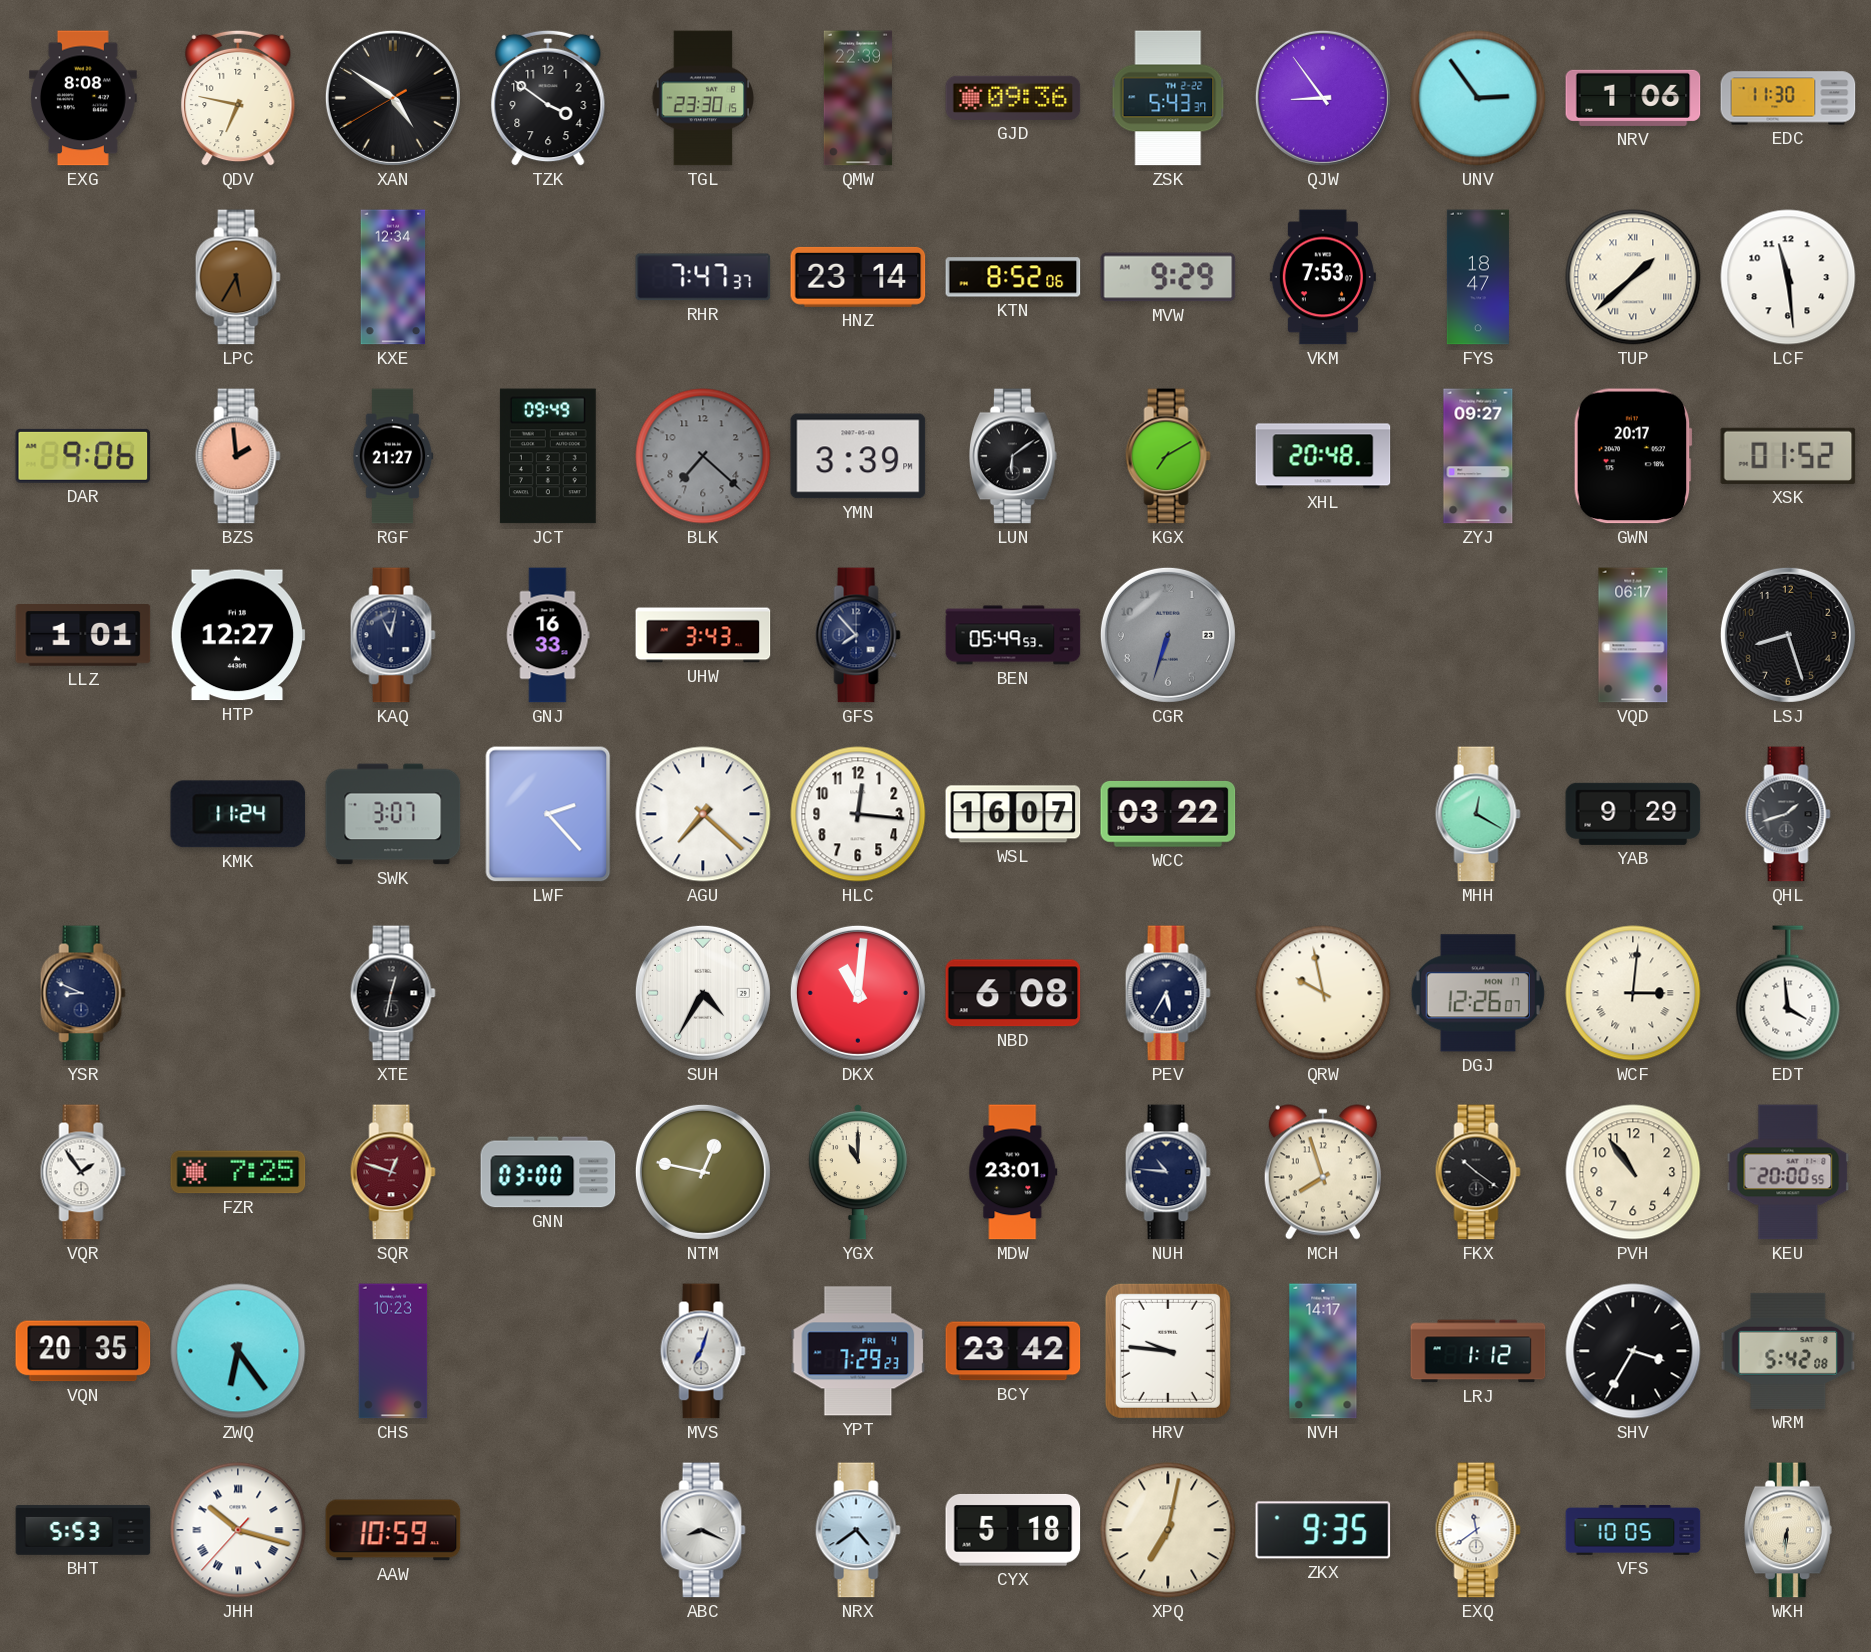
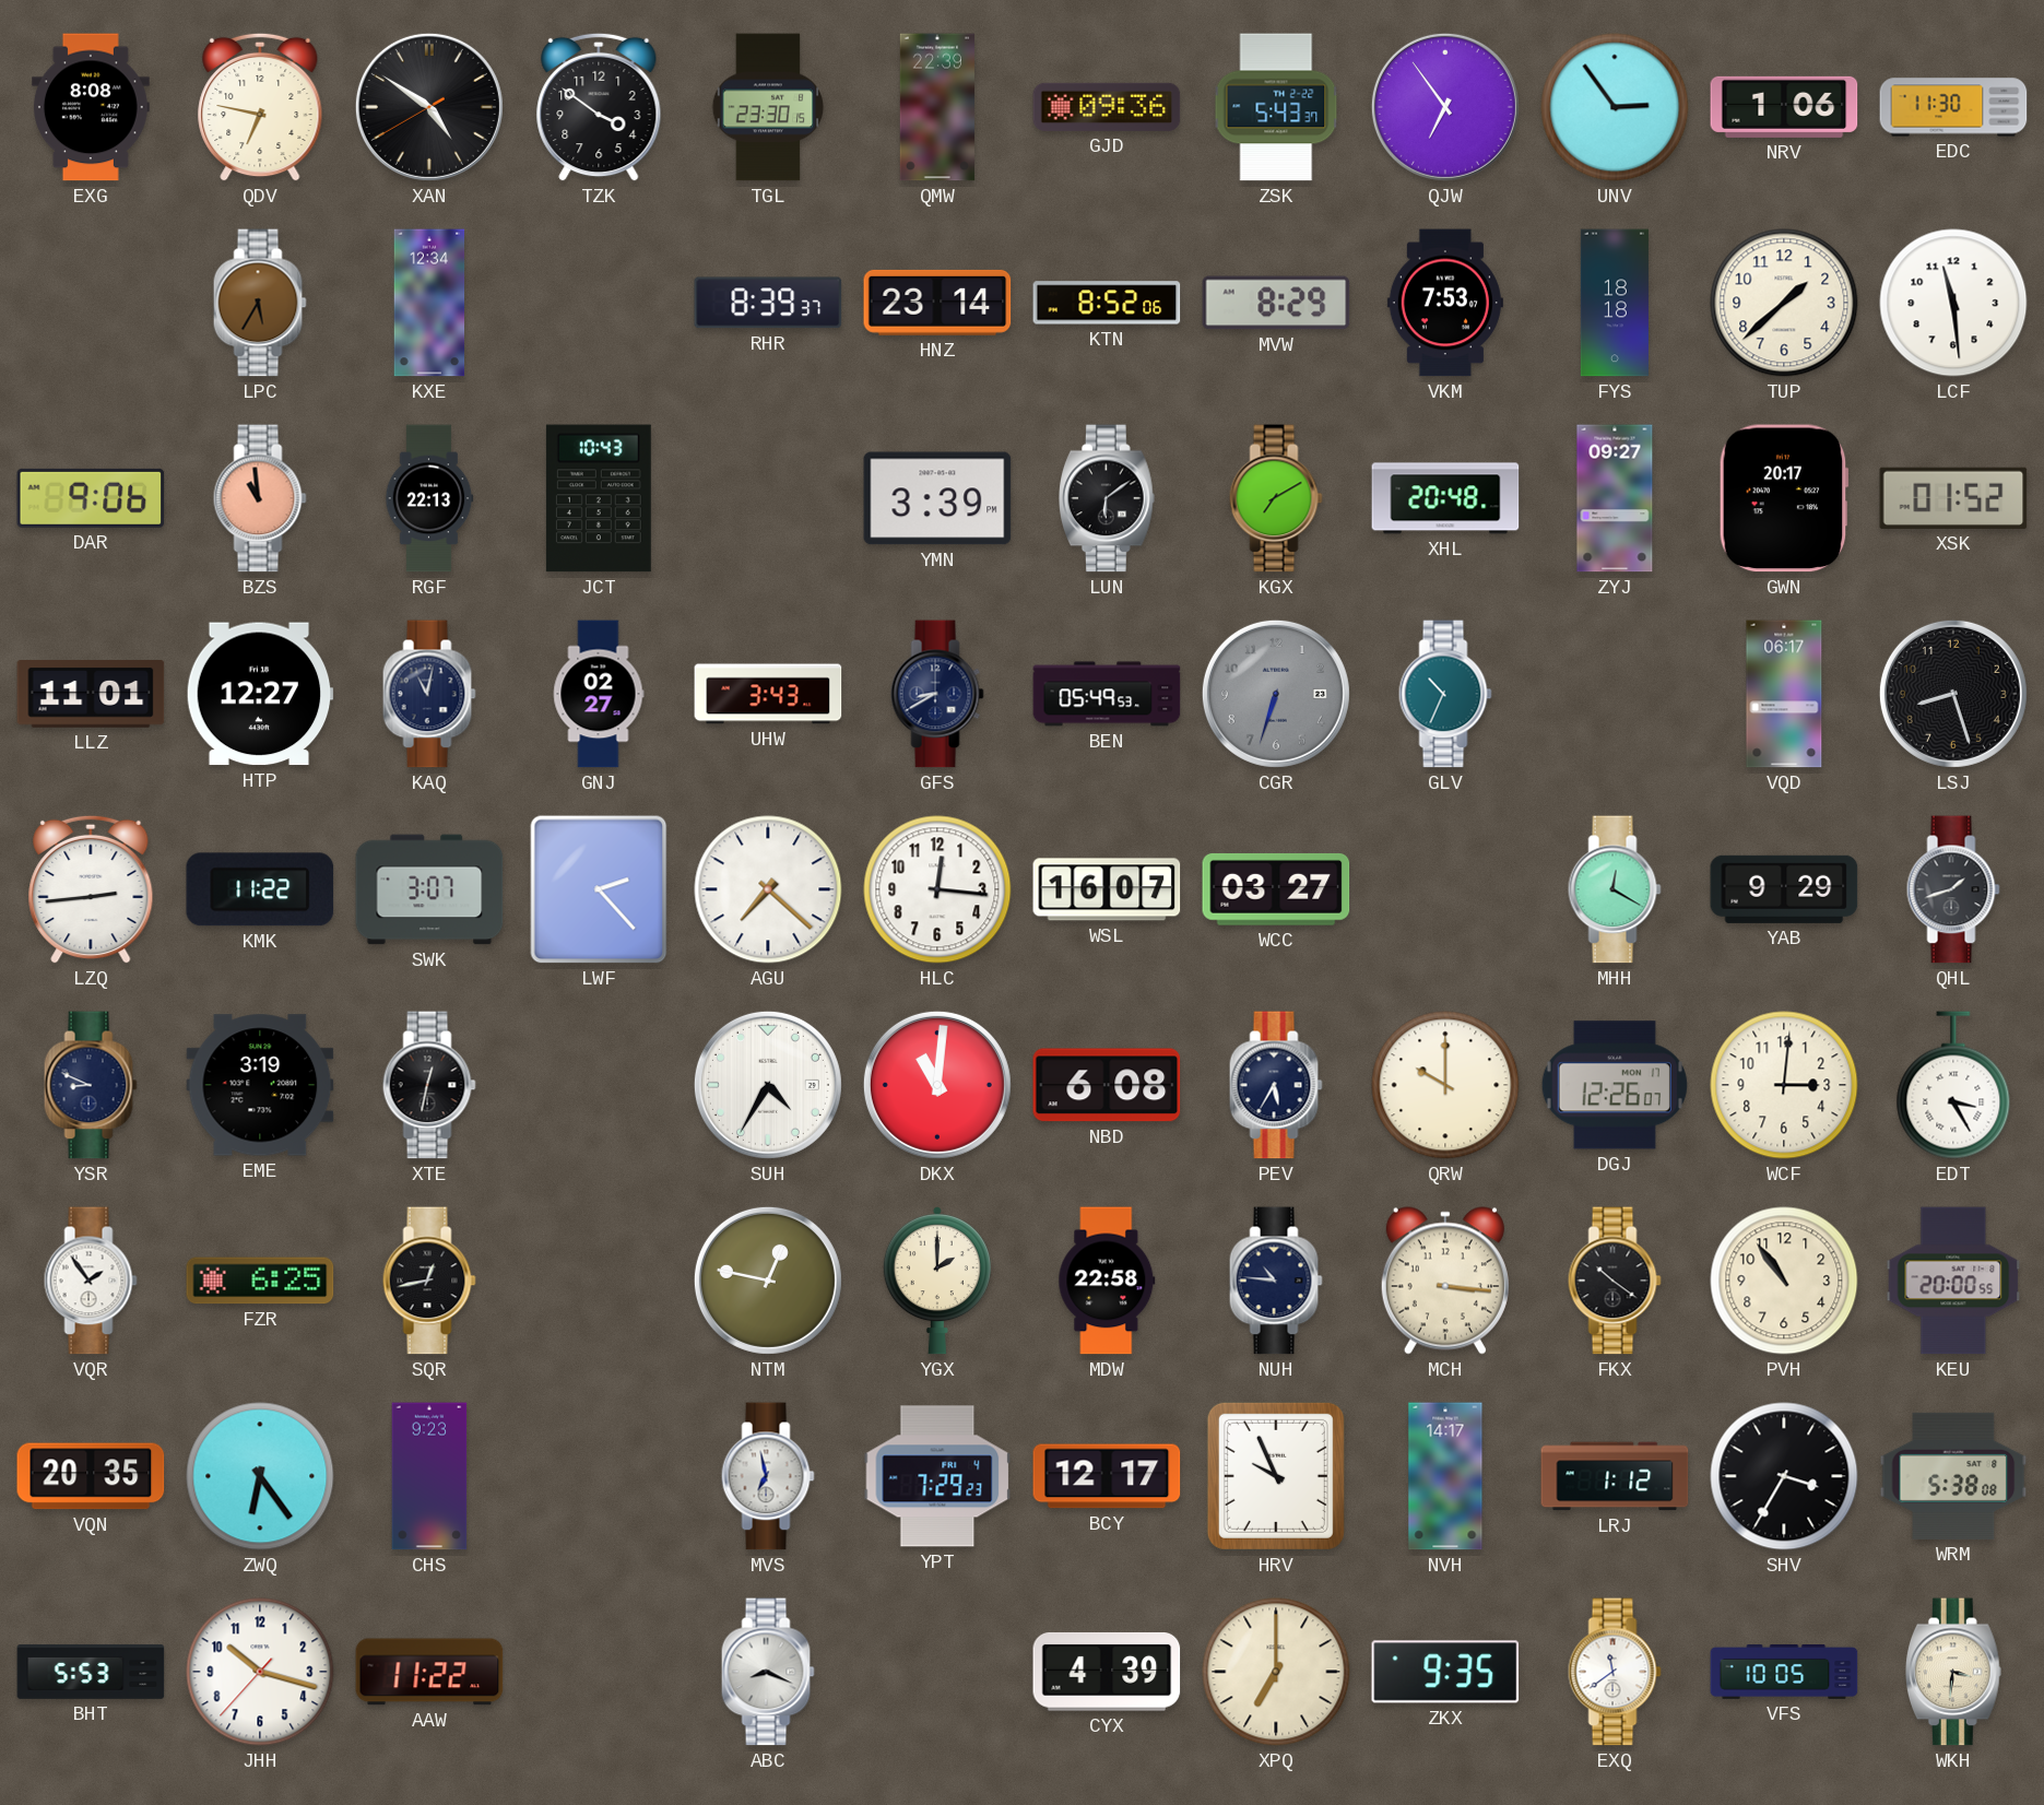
QJW: 8:54 -> 6:54
RHR: 7:47 -> 8:39
MVW: 9:29 -> 8:29
FYS: 18:47 -> 18:18
TUP numerals: Roman -> Arabic
BZS: 1:59 -> 10:59
RGF: 21:27 -> 22:13
JCT: 09:49 -> 10:43
BLK: 7:22 -> none
LLZ: 1:01 -> 11:01
GNJ: 16:33 -> 02:27
GFS: 7:53 -> 8:40
GLV: none -> 10:34
LZQ: none -> 2:44
KMK: 11:24 -> 11:22
WCC: 03:22 -> 03:27
EME: none -> 3:19
QRW: 9:58 -> 10:00
WCF numerals: Roman -> Arabic
EDT: 3:59 -> 3:25
FZR: 7:25 -> 6:25
SQR: 12:48 -> 12:43
SQR dial: burgundy -> black
GNN: 03:00 -> none
YGX: 11:00 -> 2:00
MDW: 23:01 -> 22:58
MCH: 7:57 -> 3:16
CHS: 10:23 -> 9:23
MVS: 7:03 -> 6:58
BCY: 23:42 -> 12:17
HRV: 9:46 -> 9:56
WRM: 5:42 -> 5:38
JHH numerals: Roman -> Arabic
AAW: 10:59 -> 11:22
NRX: 4:39 -> none
CYX: 5:18 -> 4:39
XPQ: 7:02 -> 7:00
WKH: 6:31 -> 3:31
